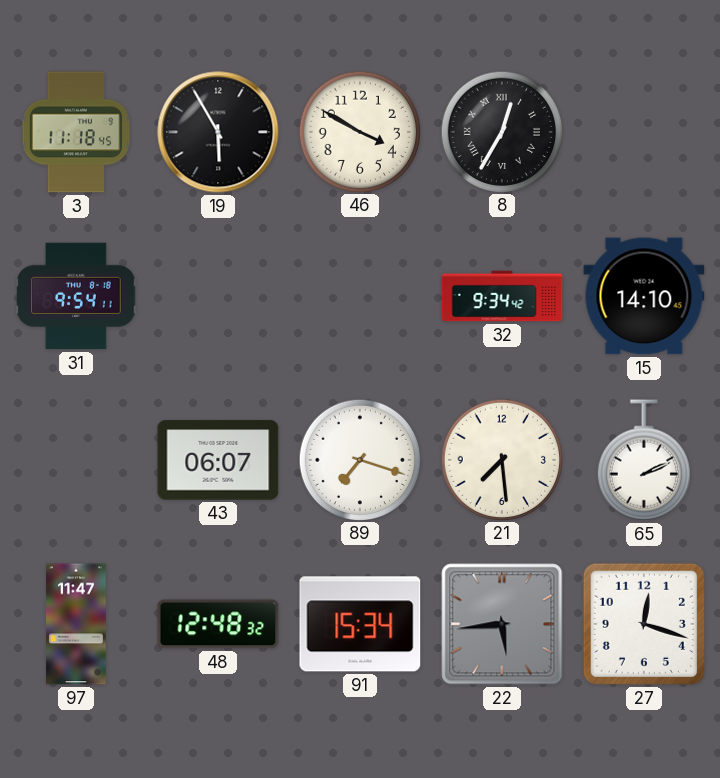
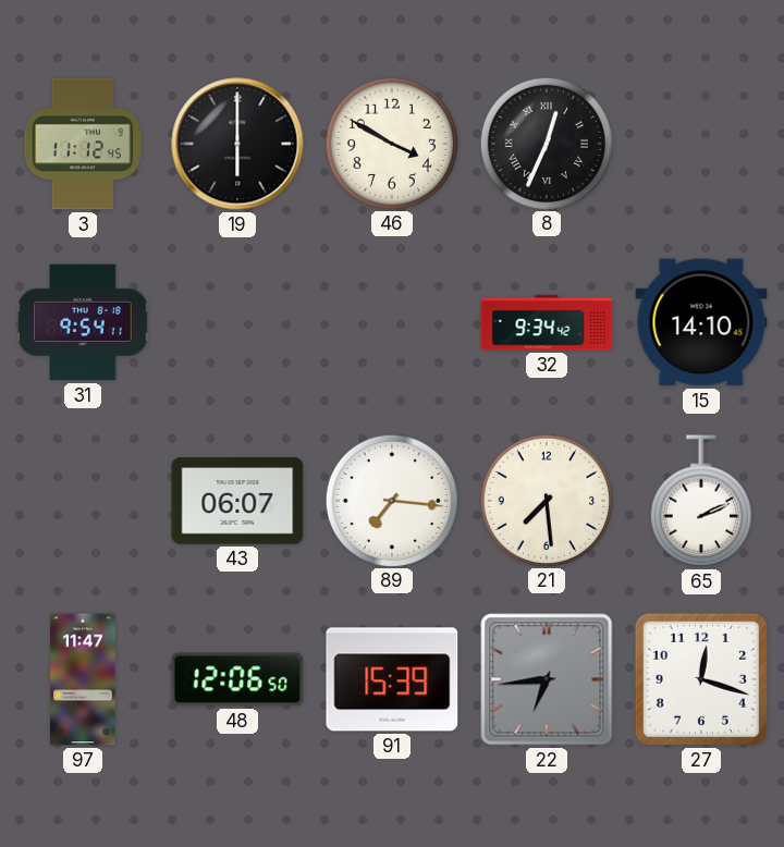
3: 11:18 -> 11:12
19: 5:55 -> 6:00
8: 12:35 -> 12:34
89: 7:18 -> 7:16
48: 12:48 -> 12:06
91: 15:34 -> 15:39
22: 5:44 -> 6:44
